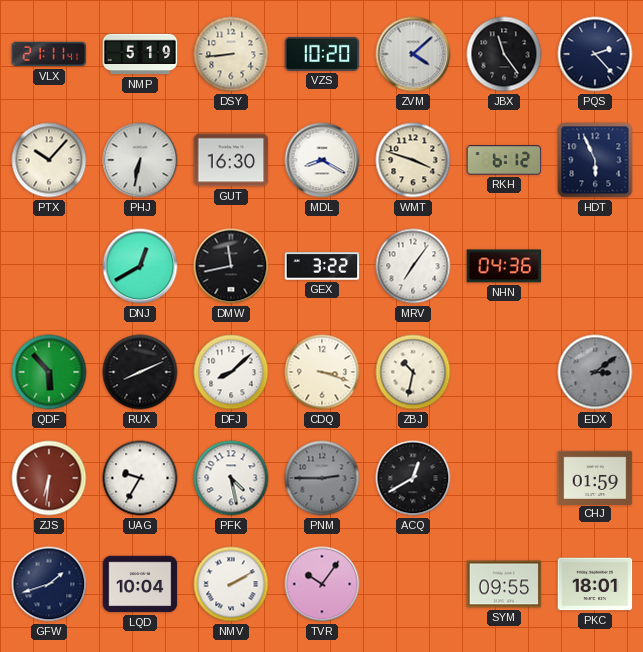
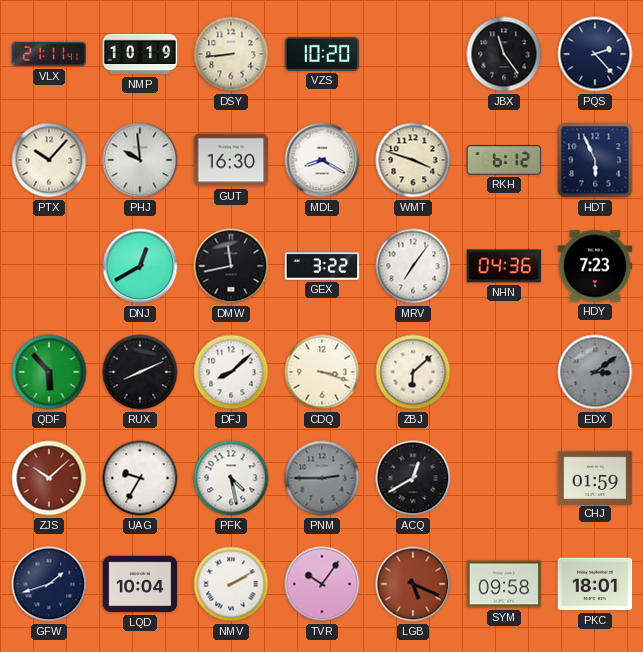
NMP: 5:19 -> 10:19
ZVM: 4:08 -> none
PHJ: 6:32 -> 9:59
HDY: none -> 7:23
ZBJ: 10:32 -> 6:08
ZJS: 6:31 -> 10:08
LGB: none -> 5:19
SYM: 09:55 -> 09:58
